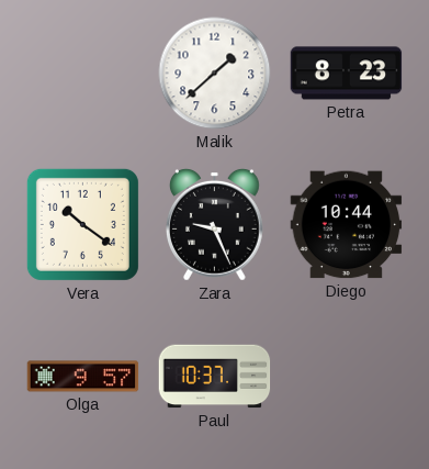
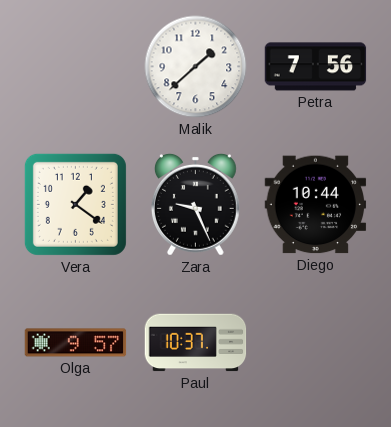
Petra: 8:23 -> 7:56
Vera: 10:21 -> 1:21
